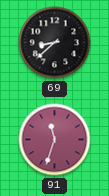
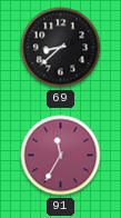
91: 11:33 -> 11:35
